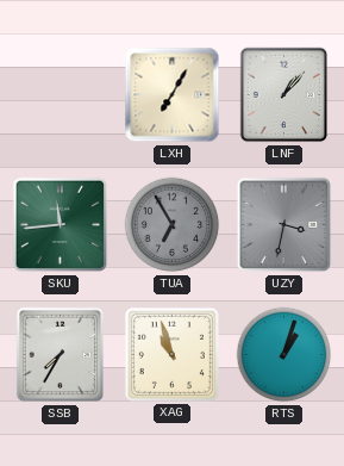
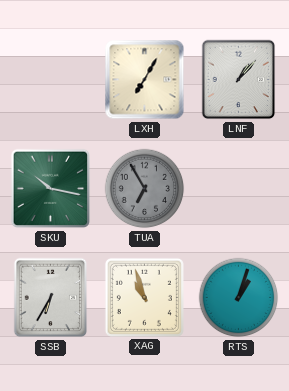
SKU: 11:44 -> 10:17
UZY: 3:32 -> none
SSB: 7:35 -> 6:35
